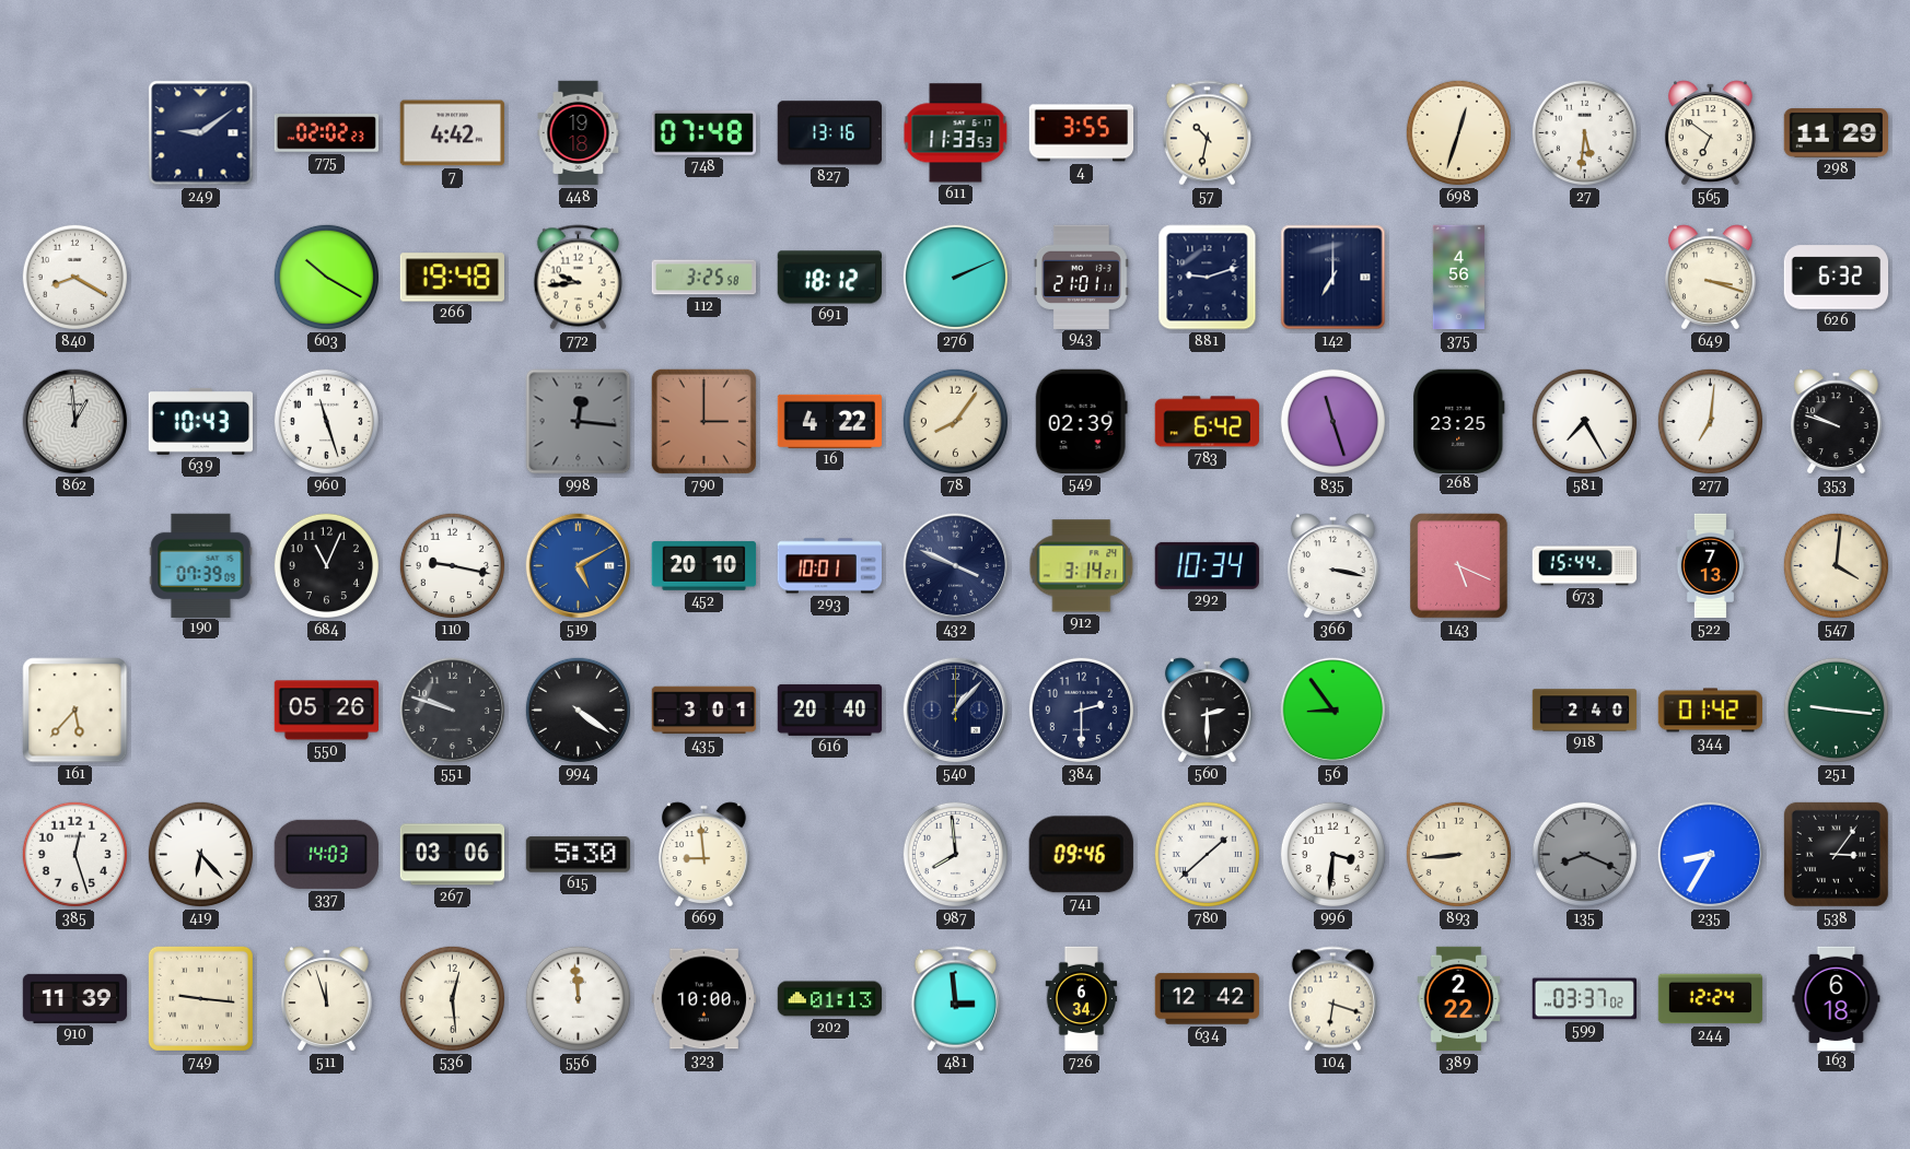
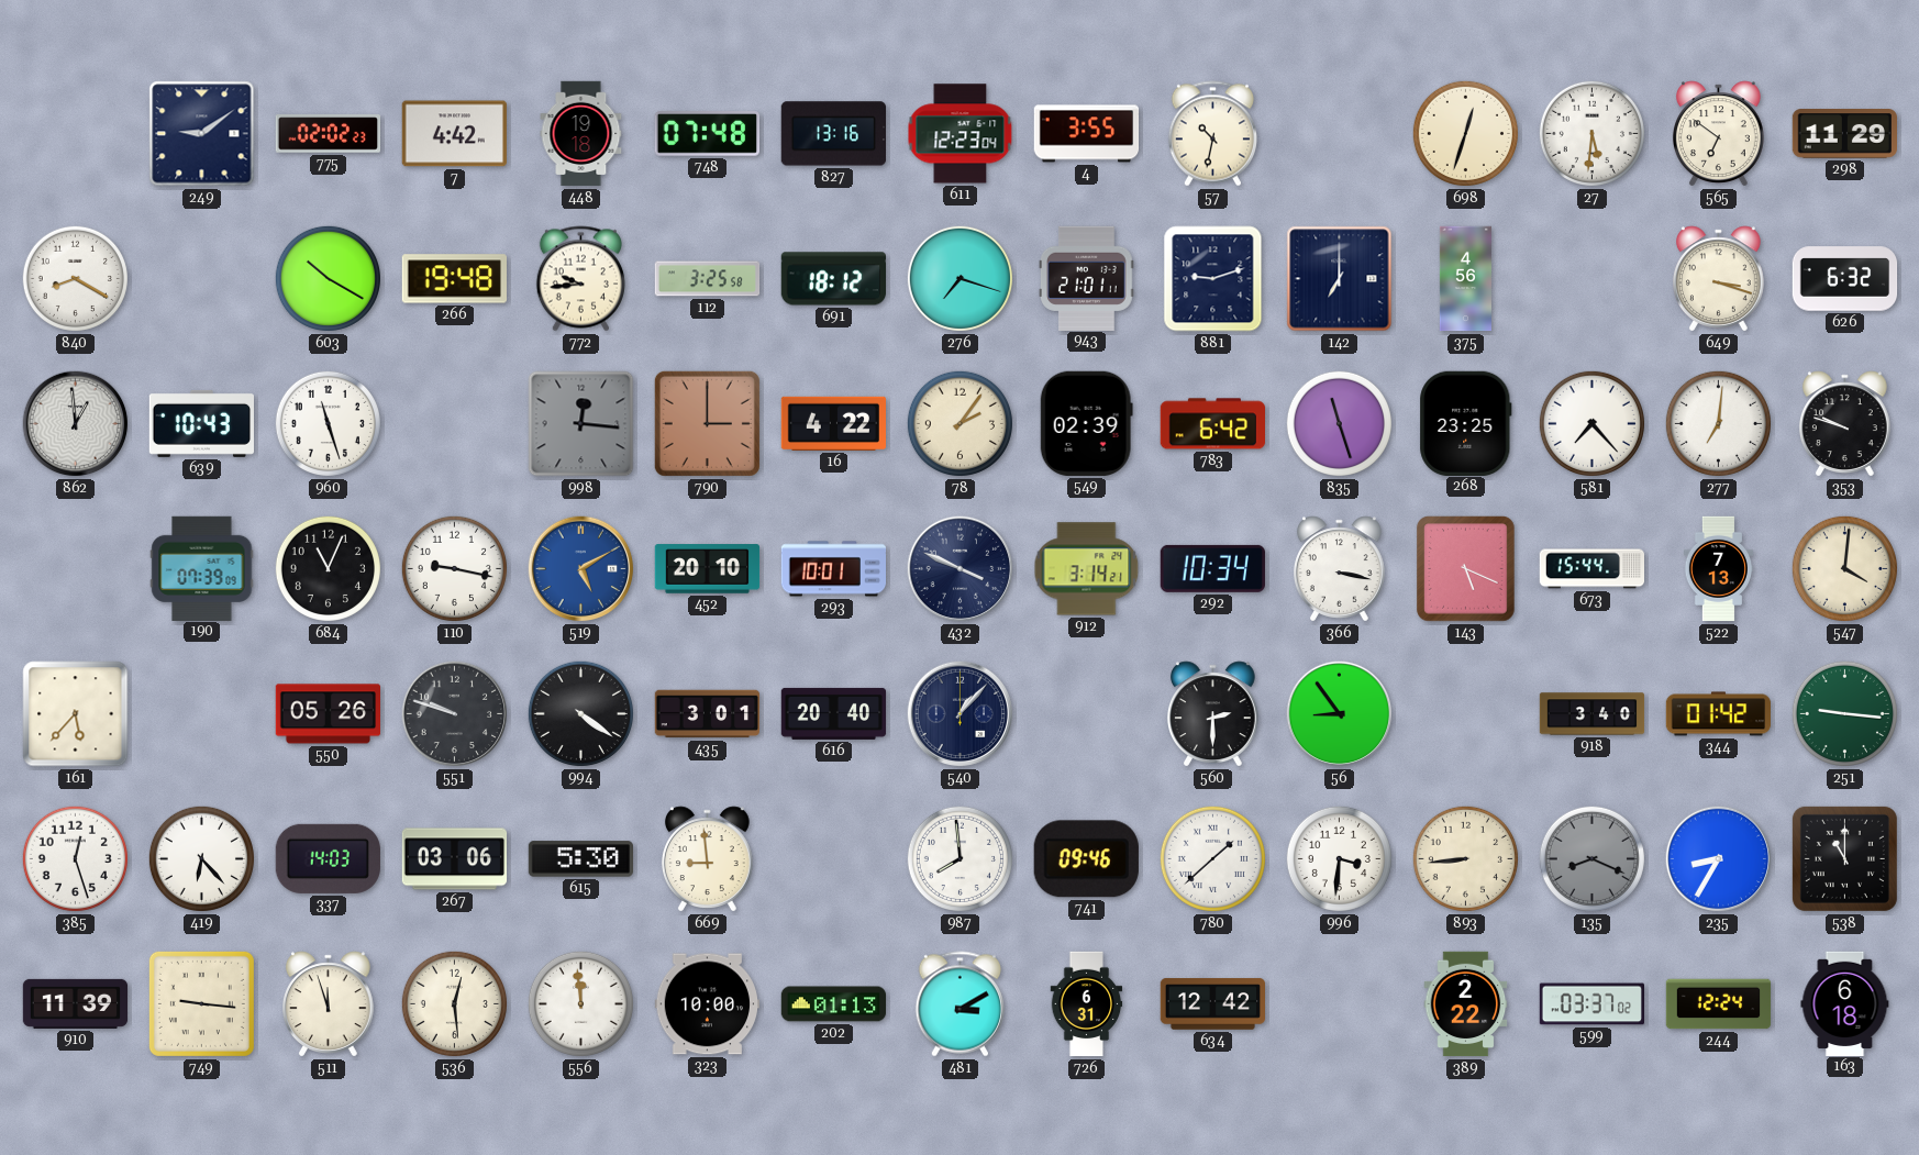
611: 11:33 -> 12:23
276: 2:11 -> 7:18
78: 8:06 -> 2:06
581: 7:25 -> 7:23
384: 2:30 -> none
918: 2:40 -> 3:40
538: 3:06 -> 11:00
481: 2:59 -> 3:10
726: 6:34 -> 6:31
104: 6:18 -> none
